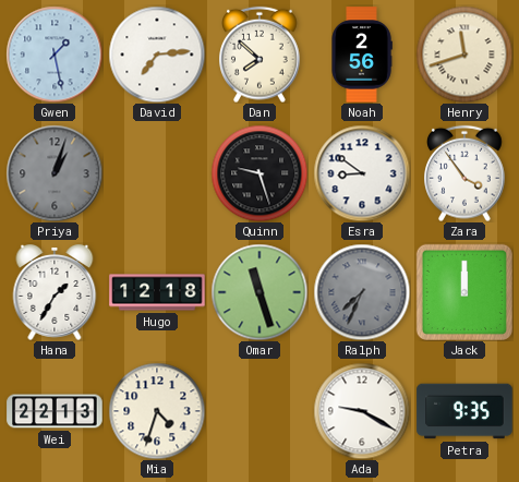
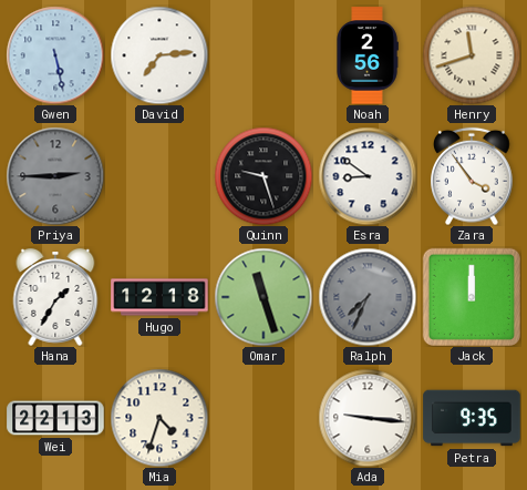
Gwen: 1:28 -> 5:28
Dan: 7:52 -> none
Priya: 1:03 -> 2:45
Ada: 9:20 -> 9:16
